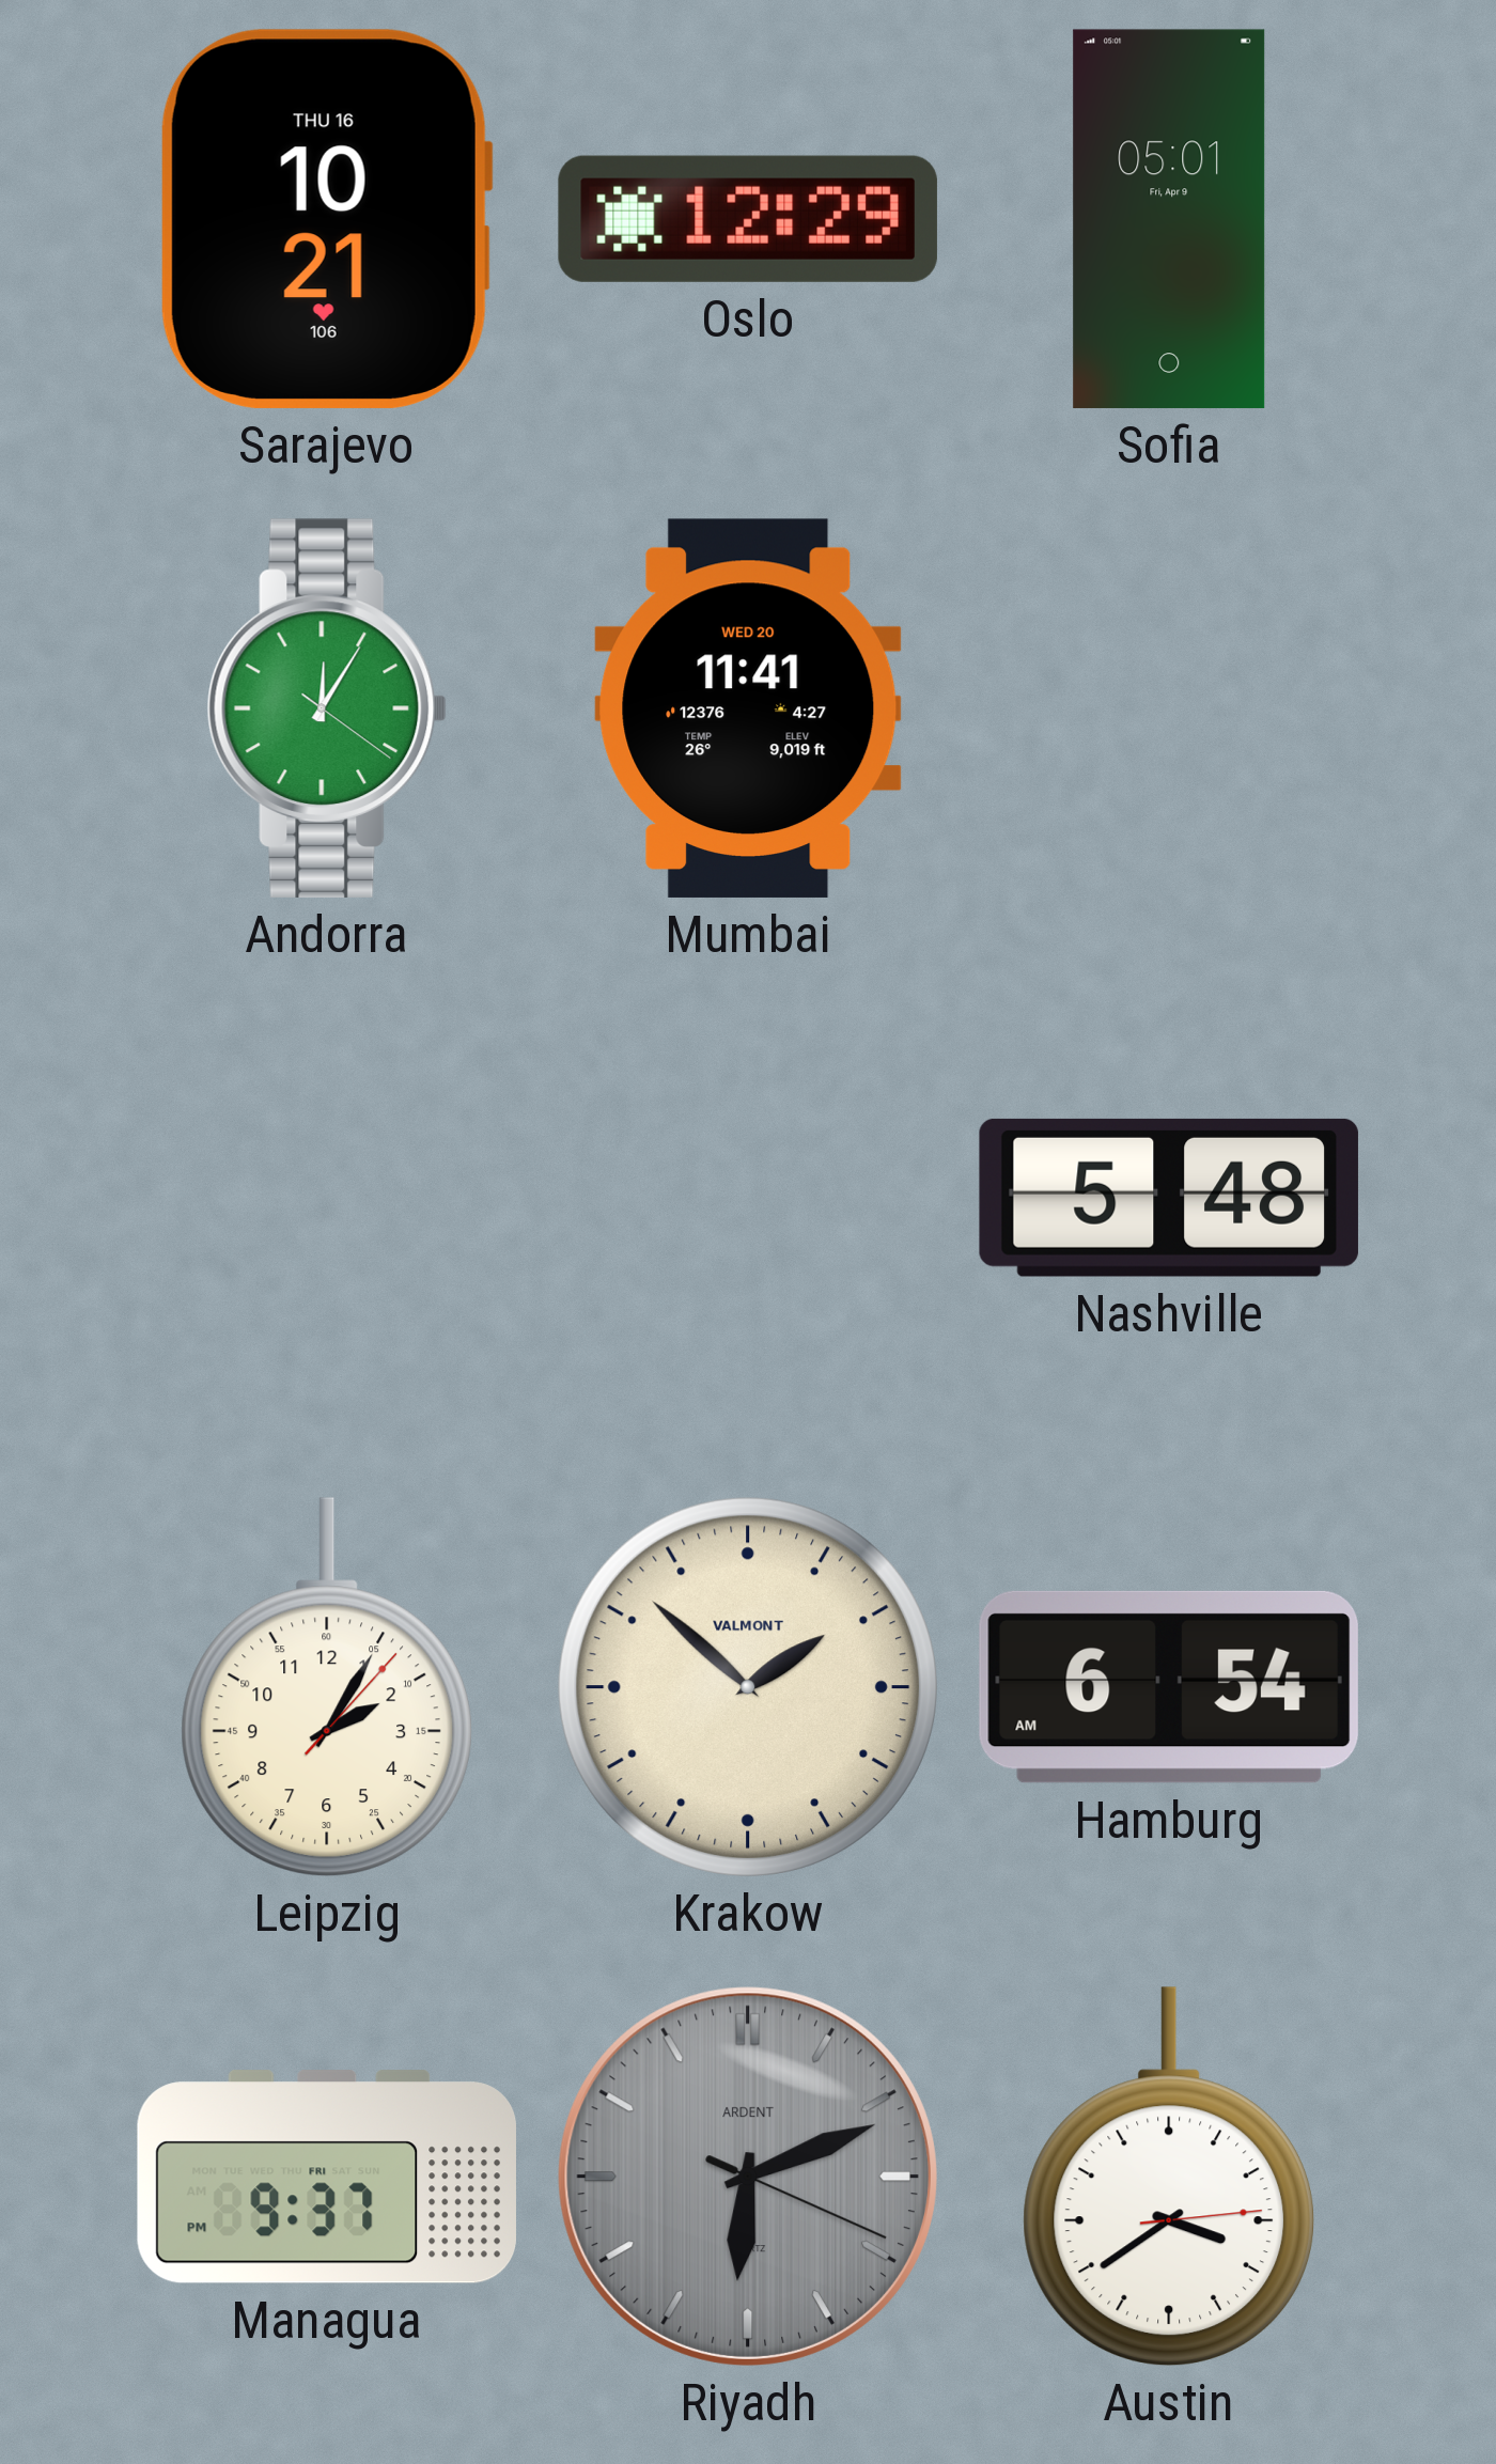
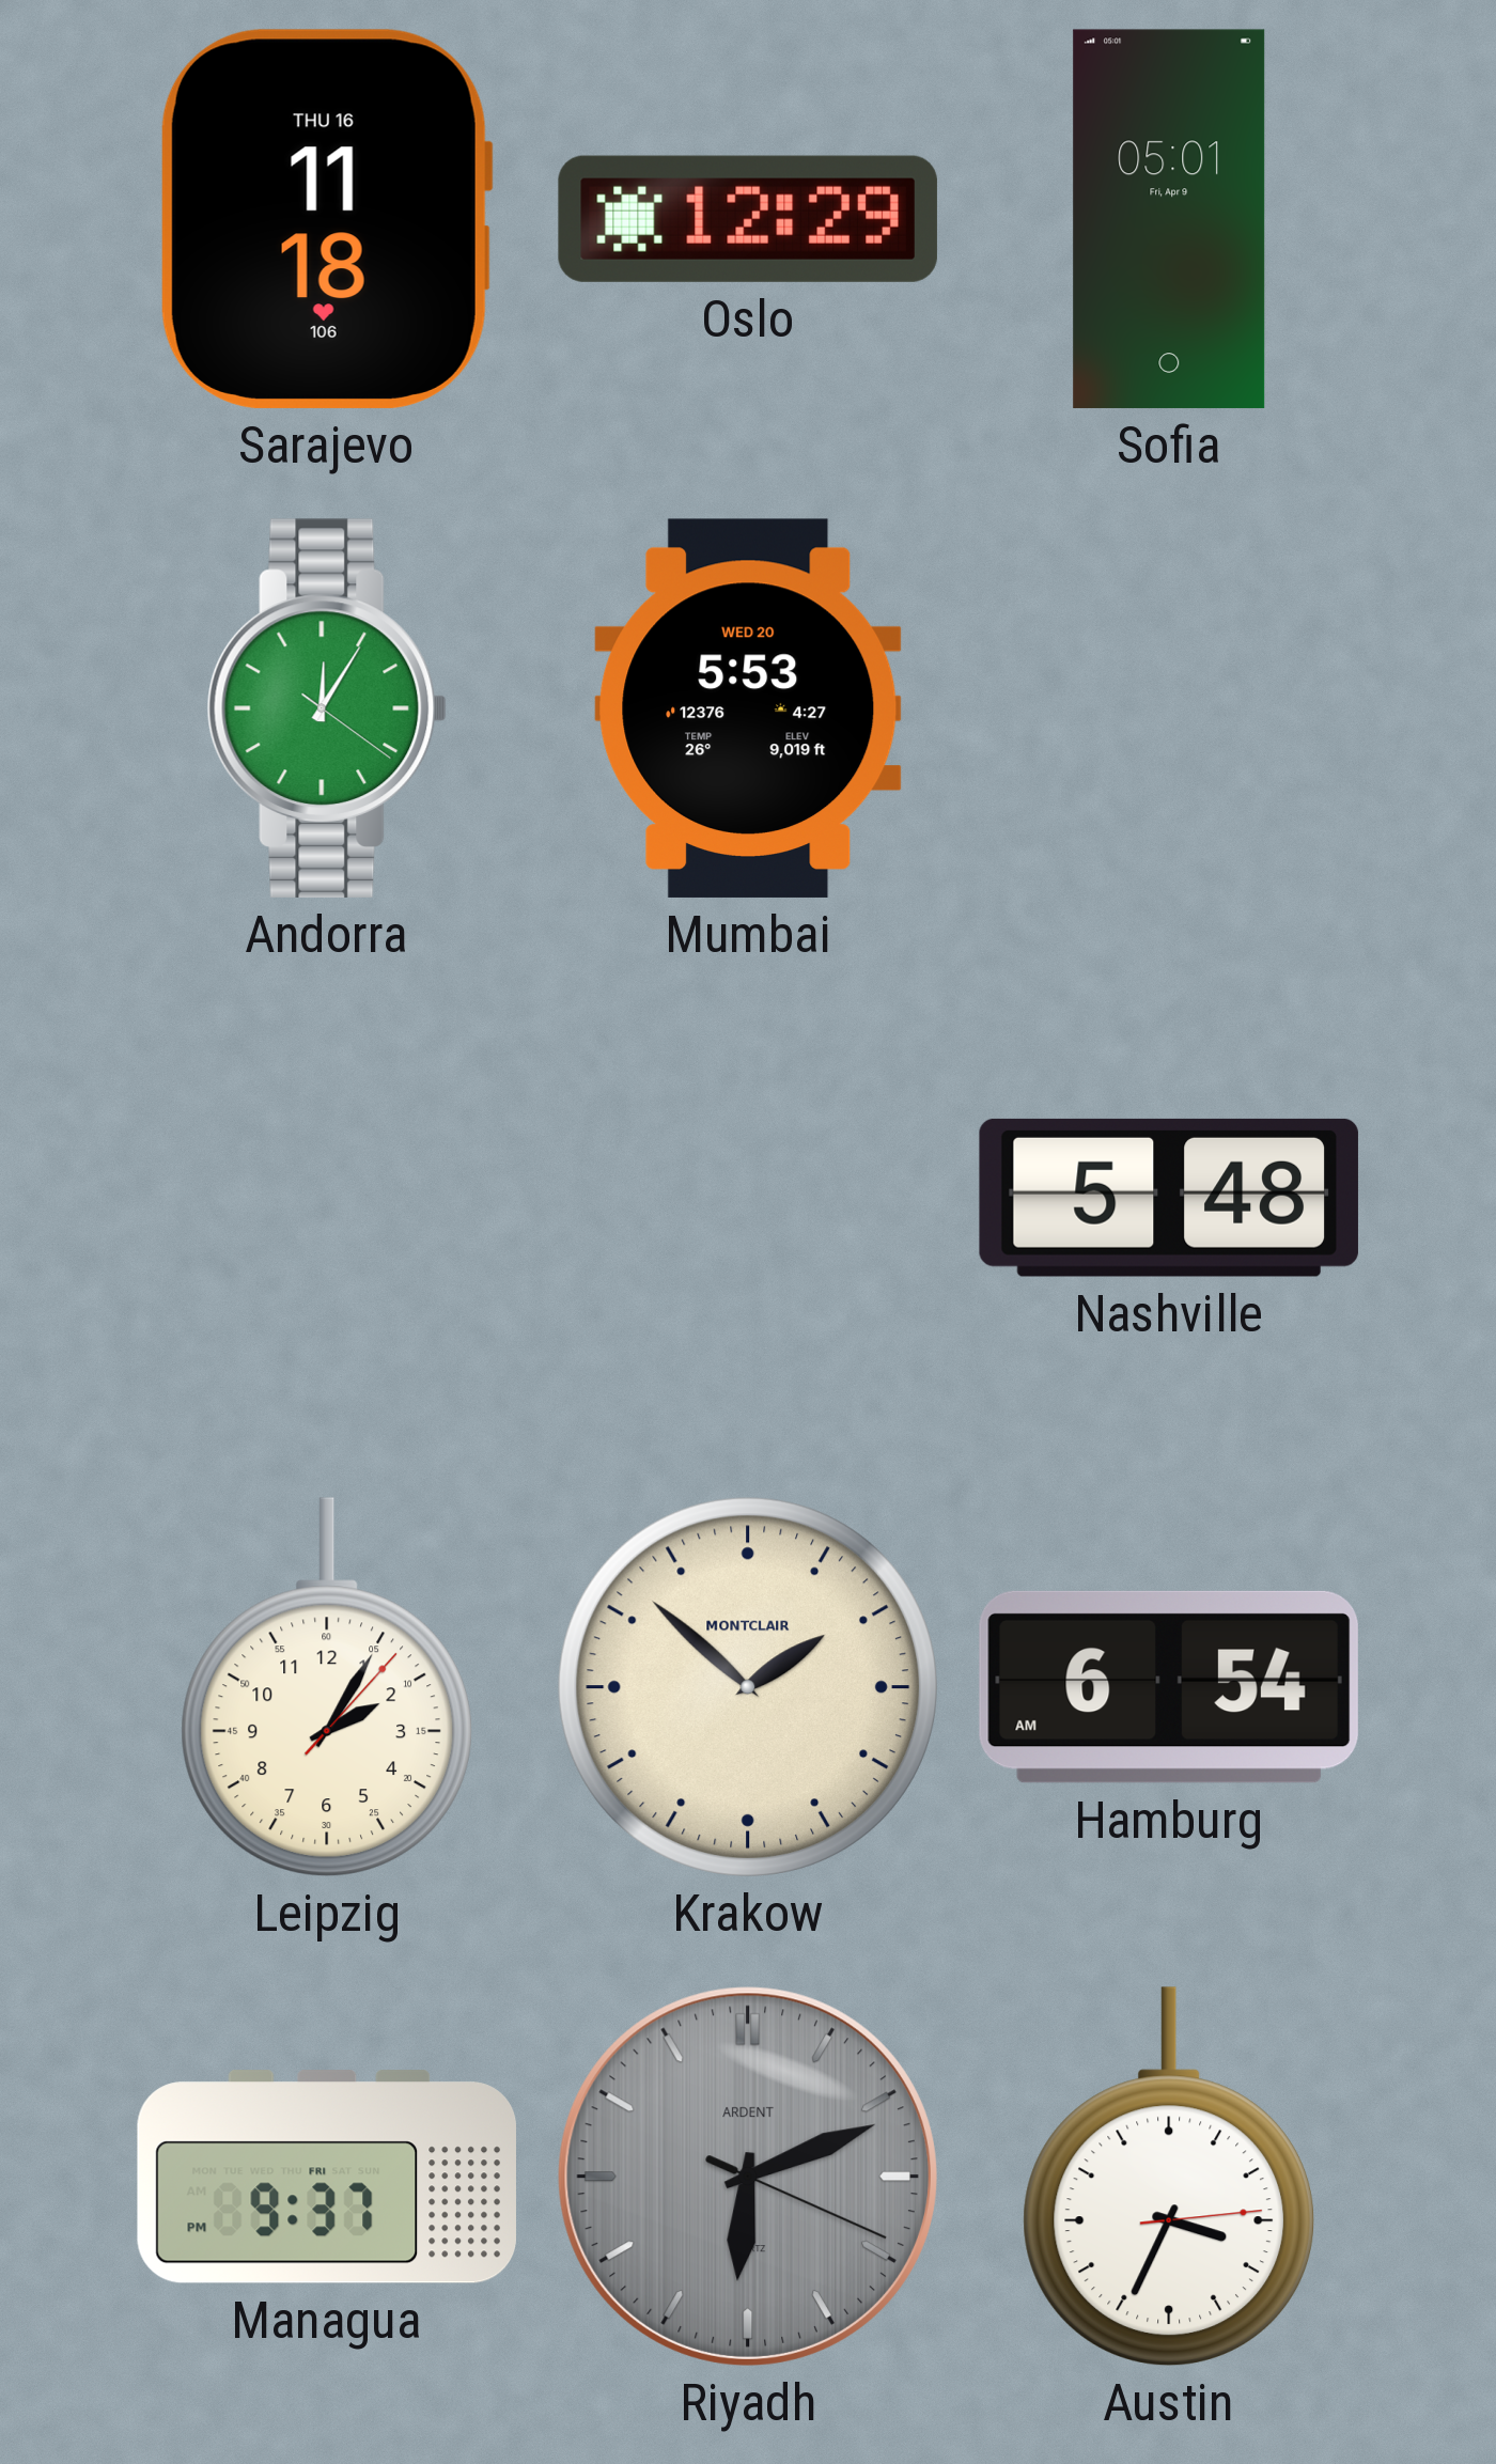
Sarajevo: 10:21 -> 11:18
Mumbai: 11:41 -> 5:53
Krakow brand: VALMONT -> MONTCLAIR
Austin: 3:39 -> 3:34
